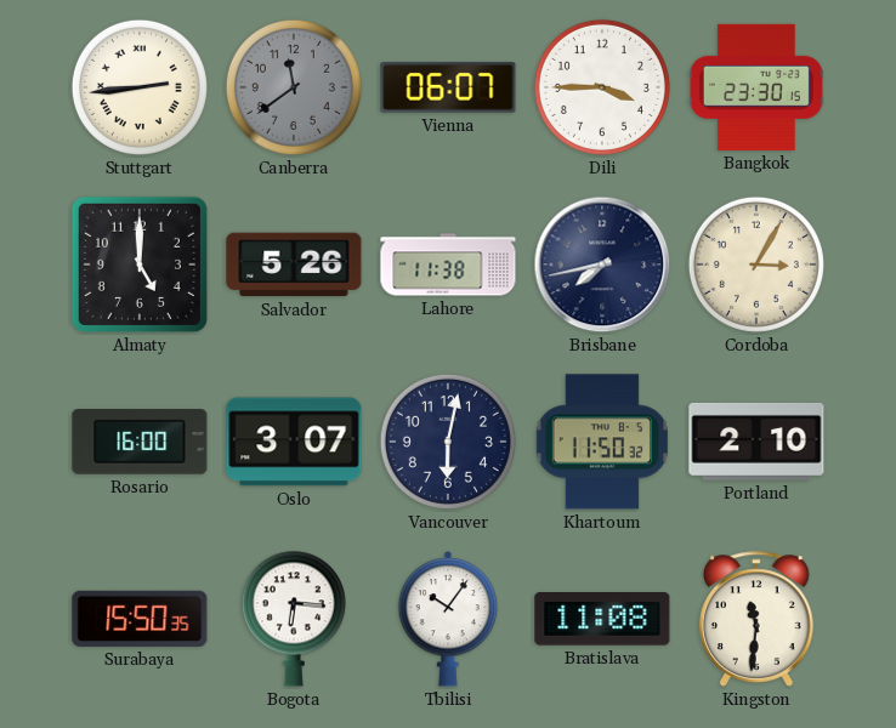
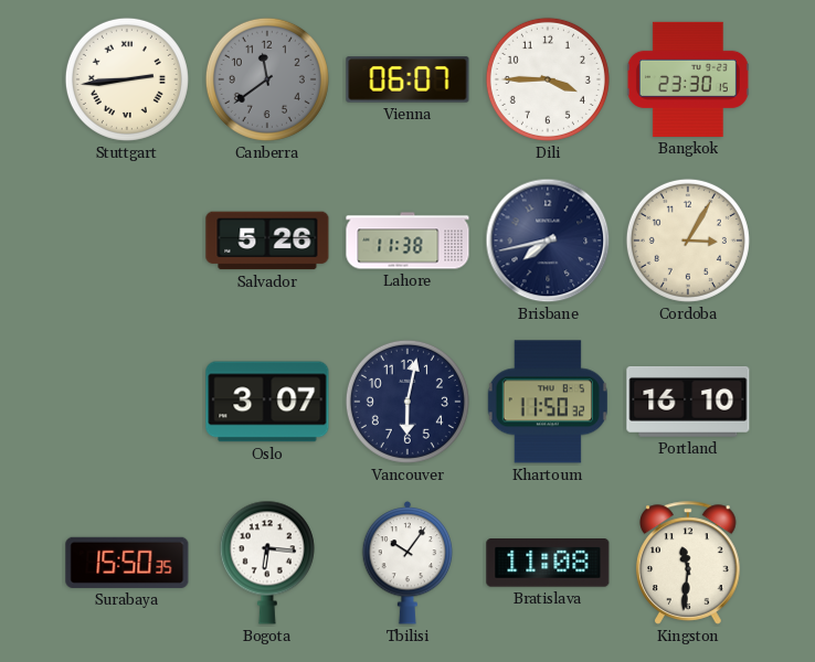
Almaty: 5:00 -> none
Rosario: 16:00 -> none
Portland: 2:10 -> 16:10
